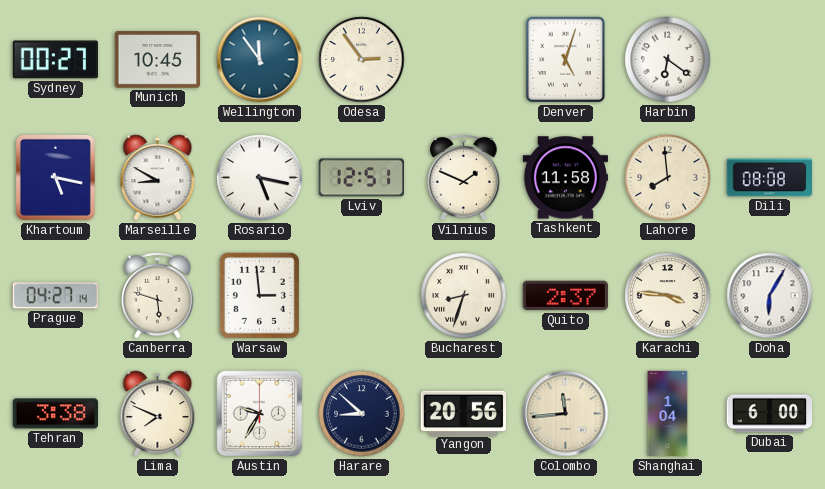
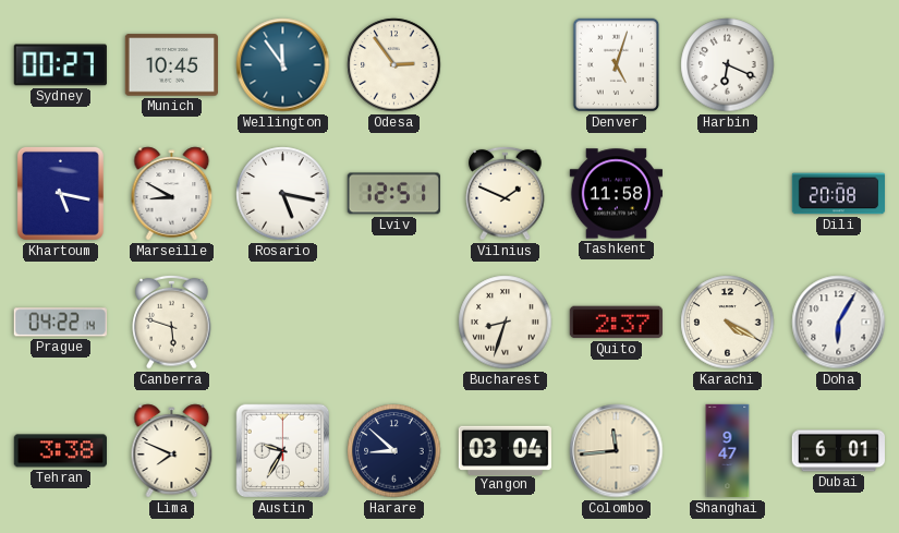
Harbin: 6:21 -> 6:19
Lahore: 7:59 -> none
Dili: 08:08 -> 20:08
Prague: 04:27 -> 04:22
Warsaw: 2:59 -> none
Karachi: 3:46 -> 4:20
Yangon: 20:56 -> 03:04
Shanghai: 1:04 -> 9:47
Dubai: 6:00 -> 6:01
